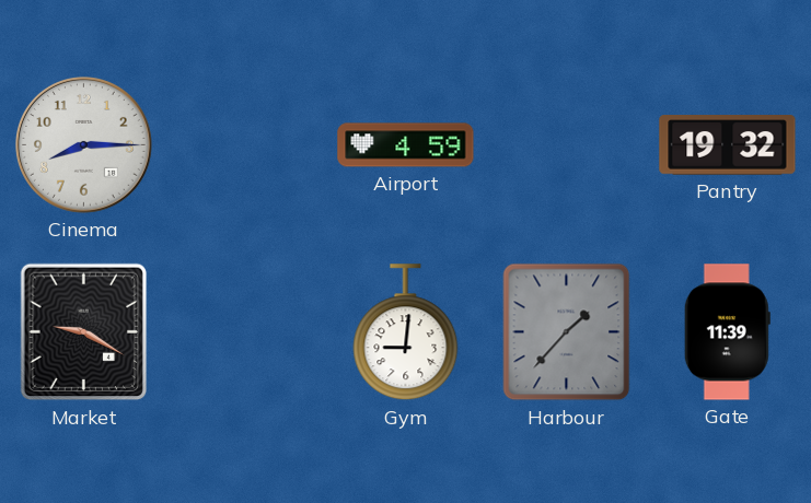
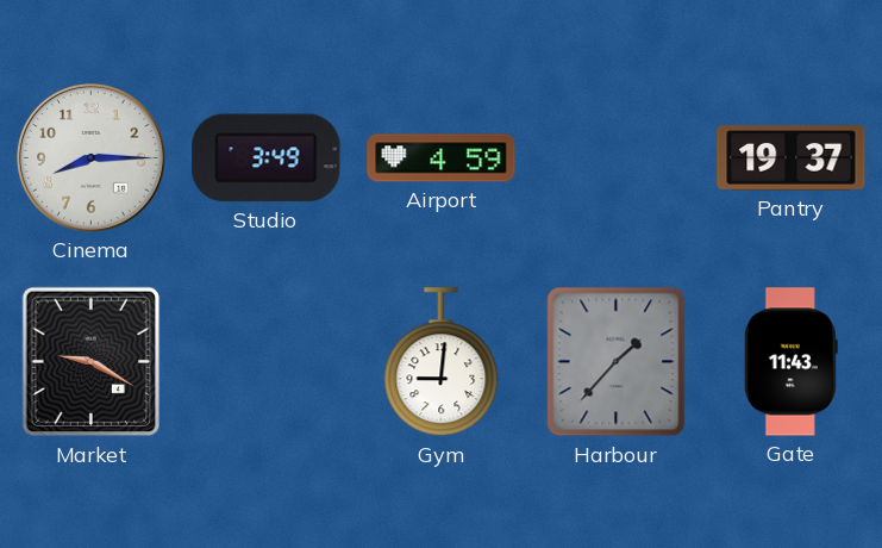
Studio: none -> 3:49
Pantry: 19:32 -> 19:37
Gate: 11:39 -> 11:43
